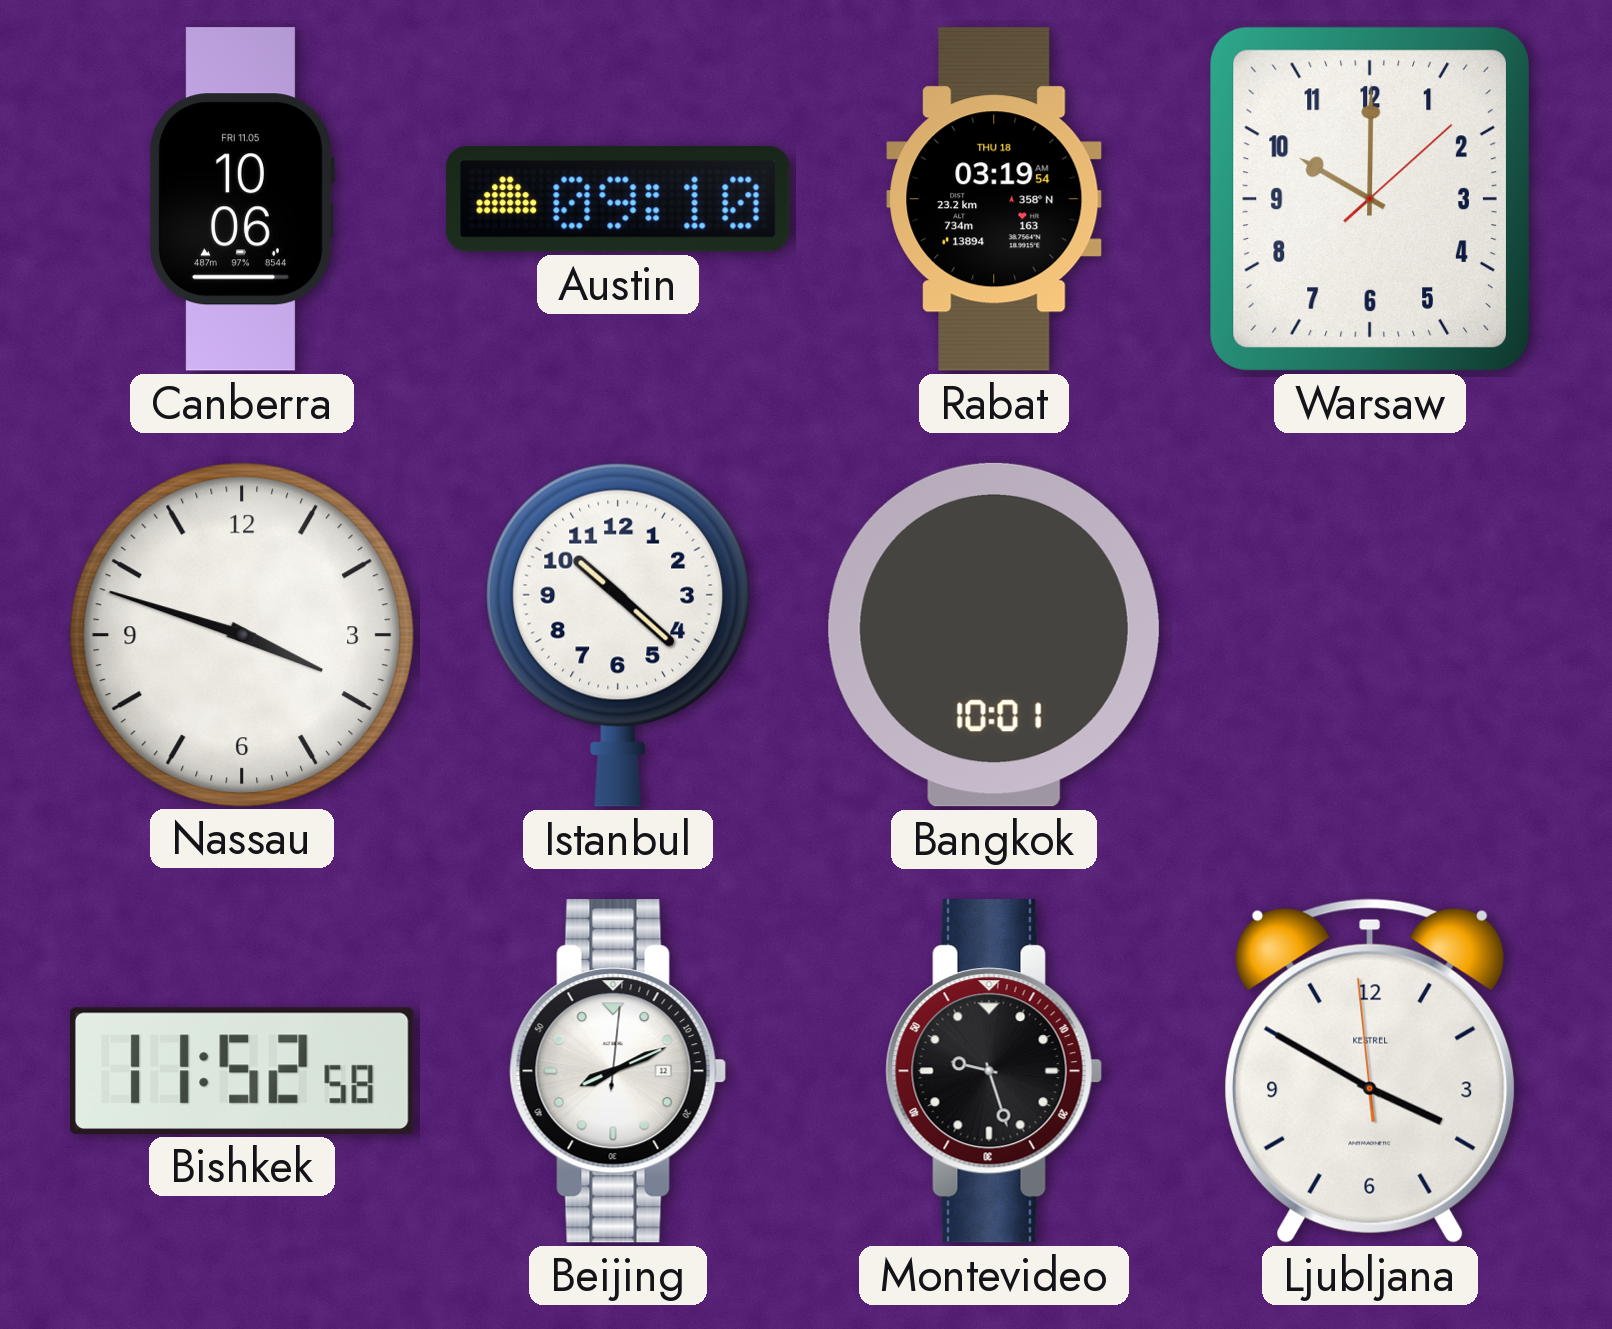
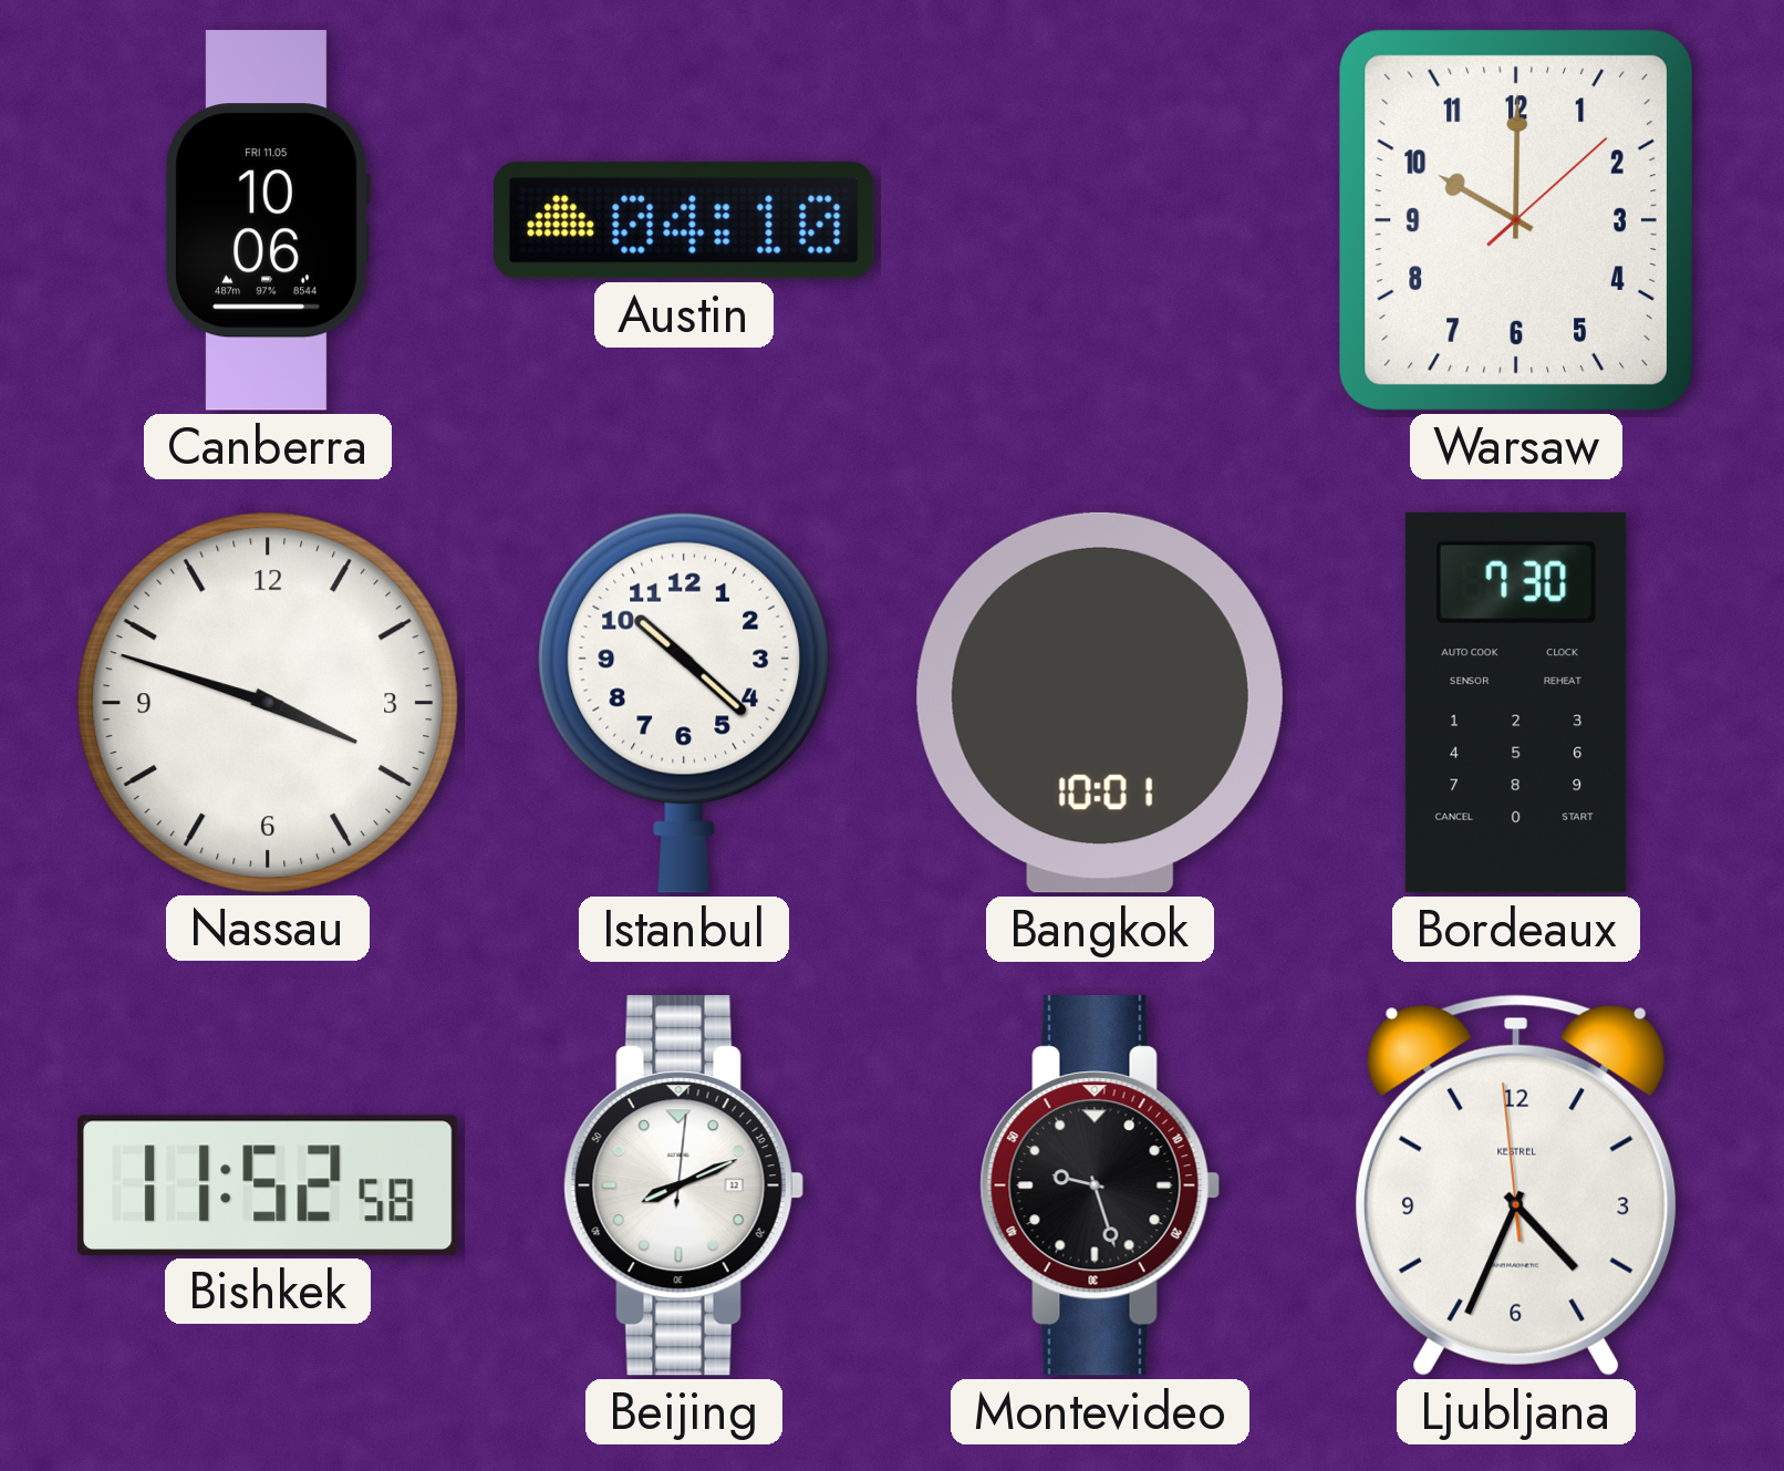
Austin: 09:10 -> 04:10
Rabat: 03:19 -> none
Bordeaux: none -> 7:30
Ljubljana: 3:49 -> 4:33
